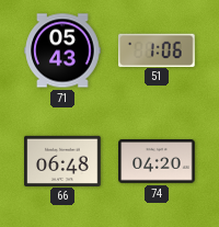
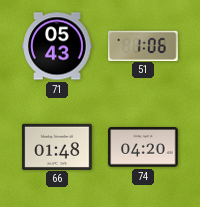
66: 06:48 -> 01:48
